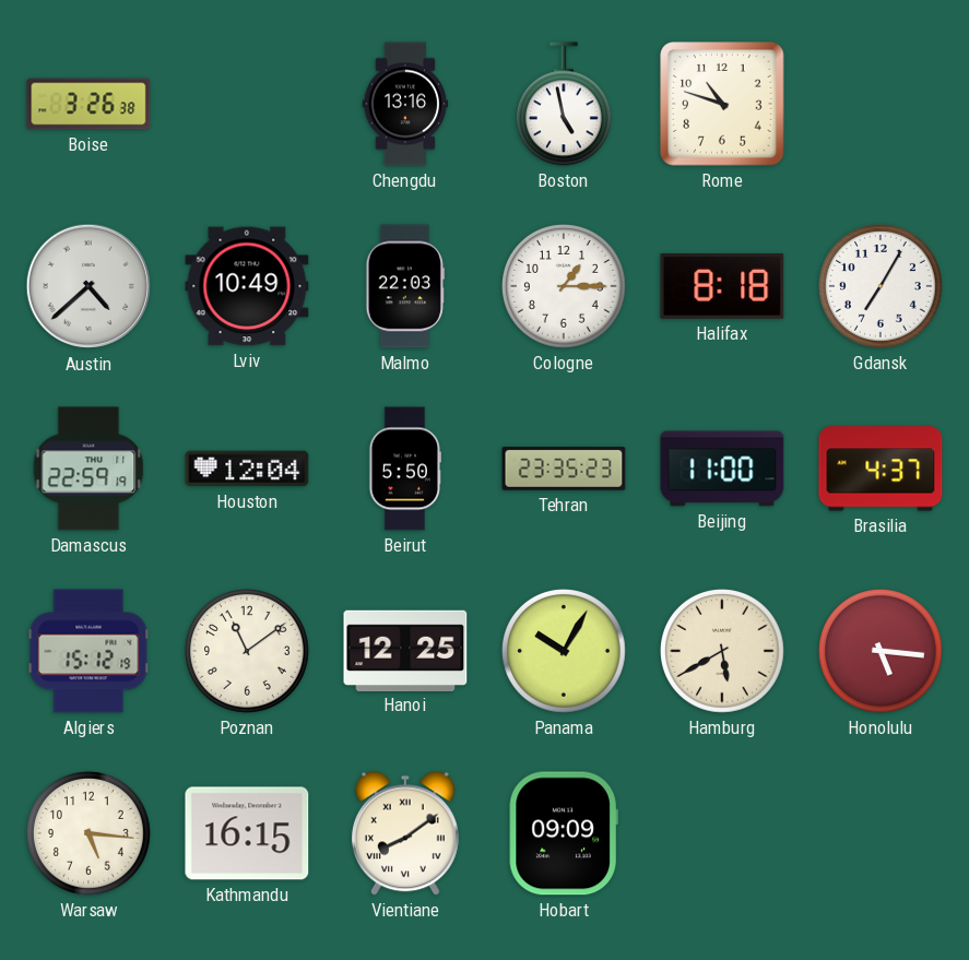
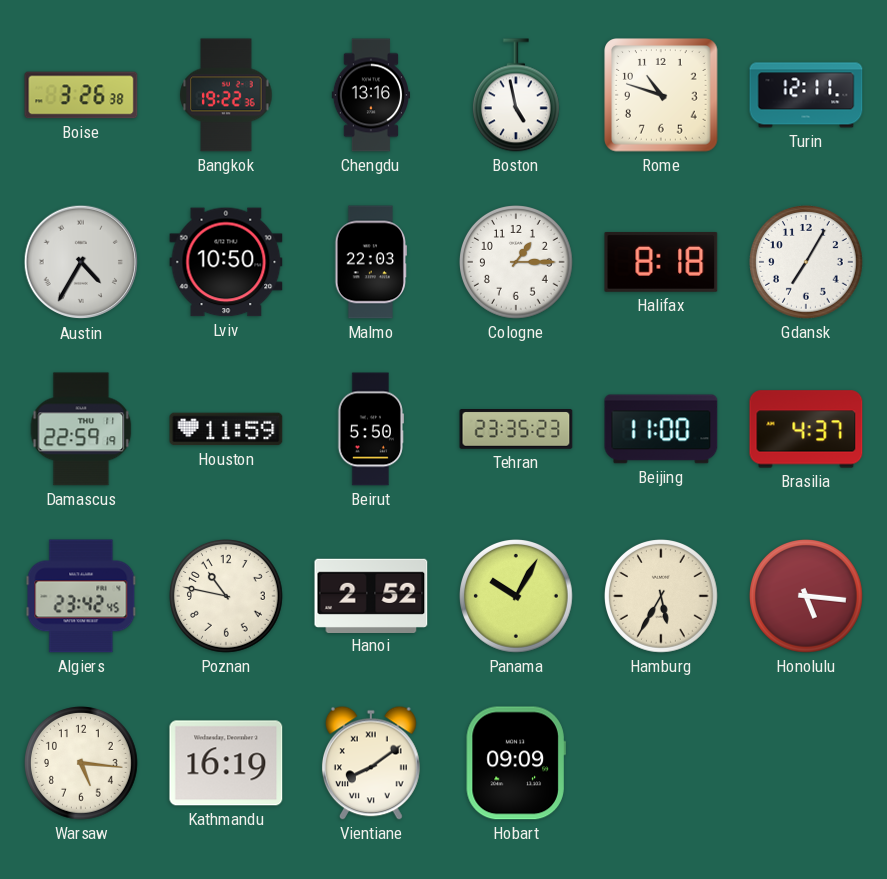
Bangkok: none -> 19:22
Turin: none -> 12:11
Austin: 4:38 -> 4:35
Lviv: 10:49 -> 10:50
Houston: 12:04 -> 11:59
Algiers: 15:12 -> 23:42
Poznan: 11:09 -> 10:47
Hanoi: 12:25 -> 2:52
Hamburg: 5:40 -> 5:35
Kathmandu: 16:15 -> 16:19
